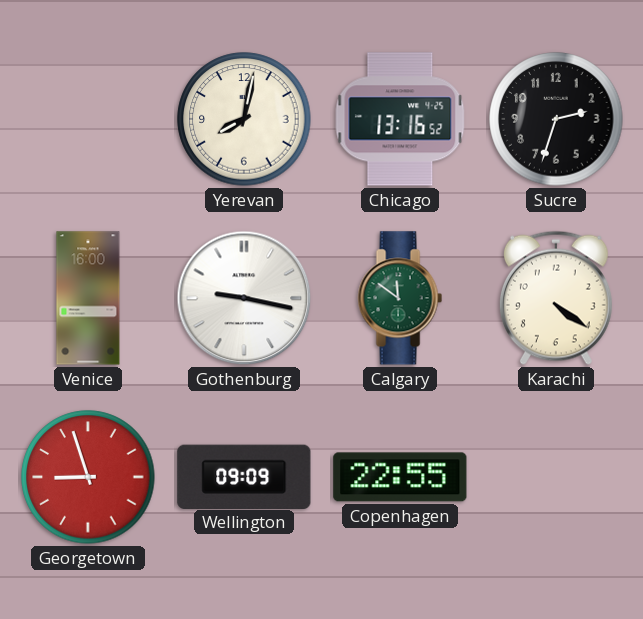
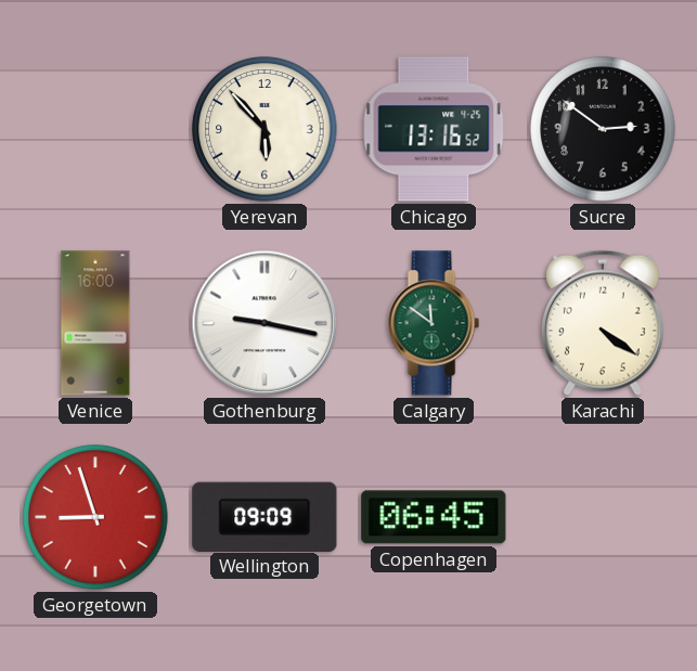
Yerevan: 8:02 -> 5:53
Sucre: 2:33 -> 2:51
Copenhagen: 22:55 -> 06:45
